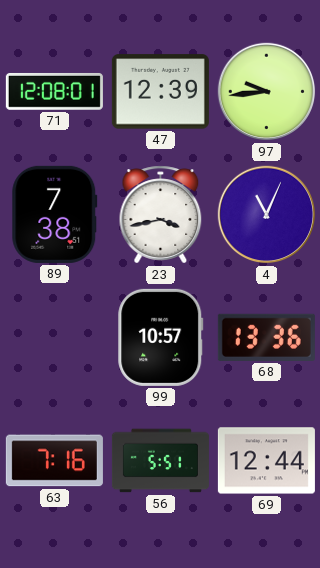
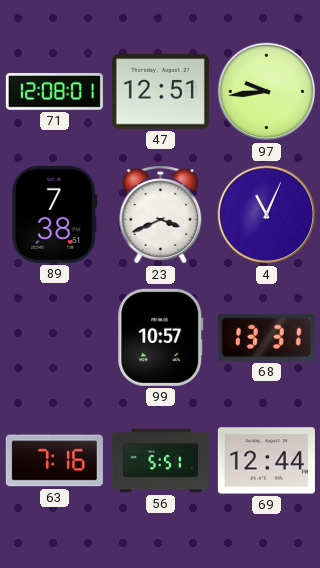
47: 12:39 -> 12:51
23: 3:43 -> 3:41
68: 13:36 -> 13:31
